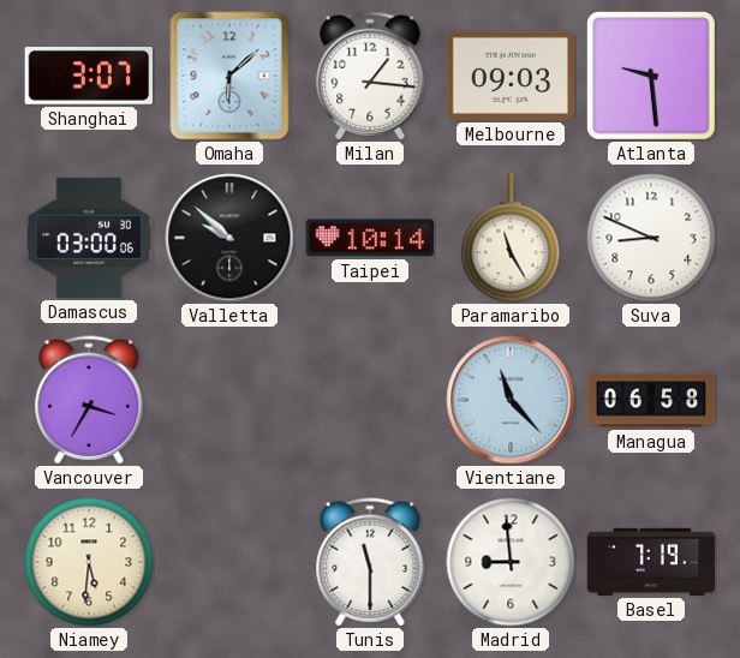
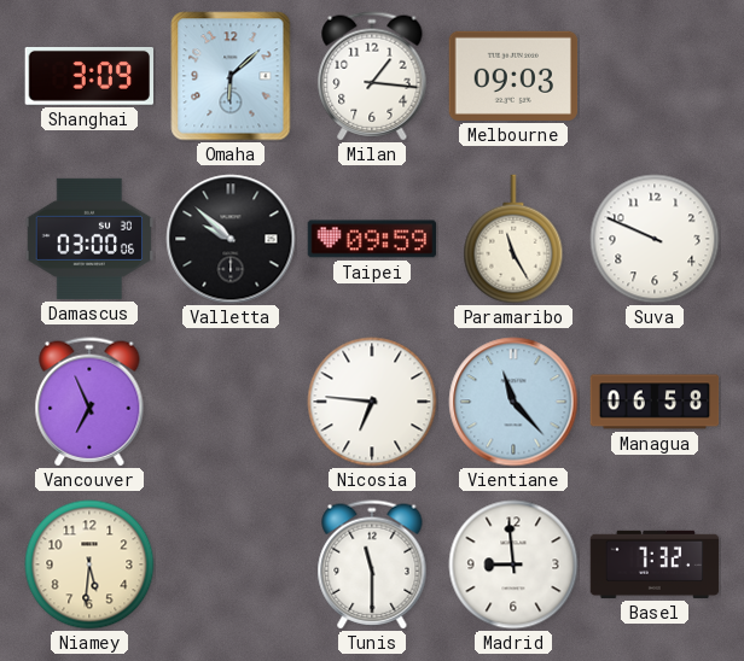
Shanghai: 3:07 -> 3:09
Atlanta: 9:29 -> none
Taipei: 10:14 -> 09:59
Suva: 8:49 -> 9:49
Vancouver: 3:35 -> 6:56
Nicosia: none -> 6:46
Basel: 7:19 -> 7:32
